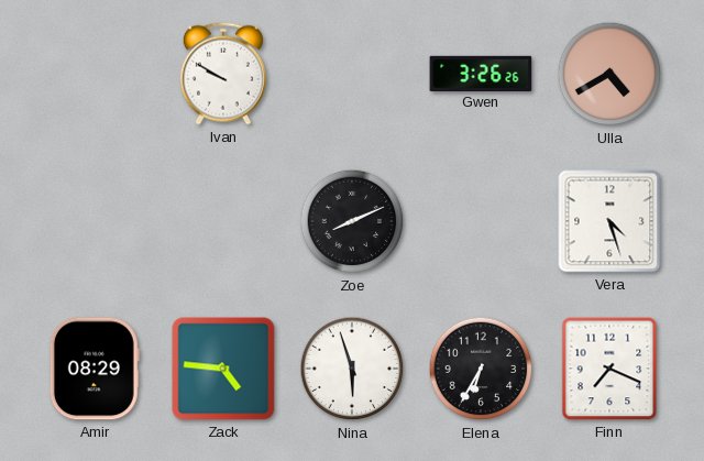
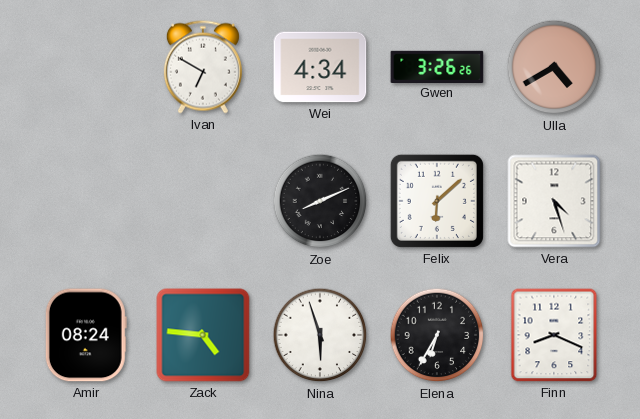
Ivan: 9:50 -> 6:50
Wei: none -> 4:34
Felix: none -> 6:08
Amir: 08:29 -> 08:24
Finn: 7:19 -> 8:19
